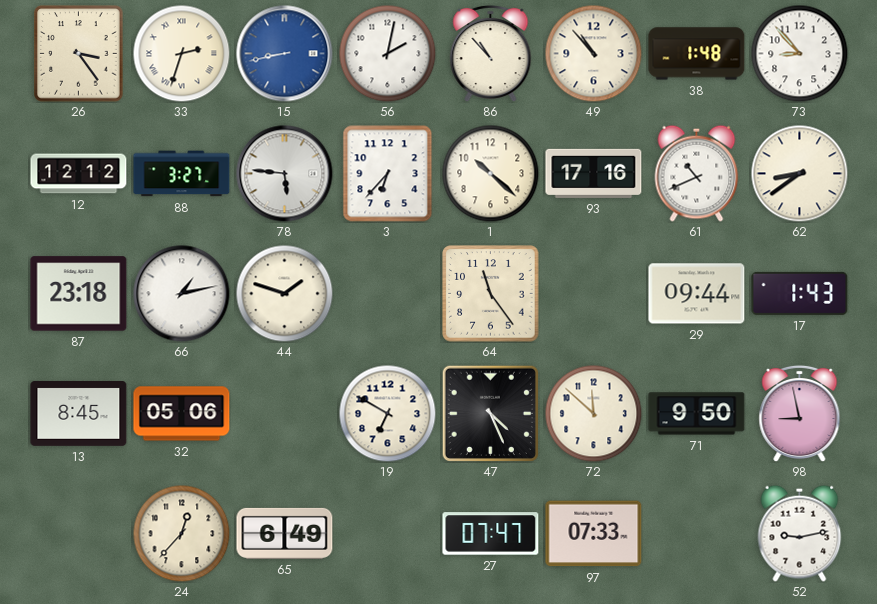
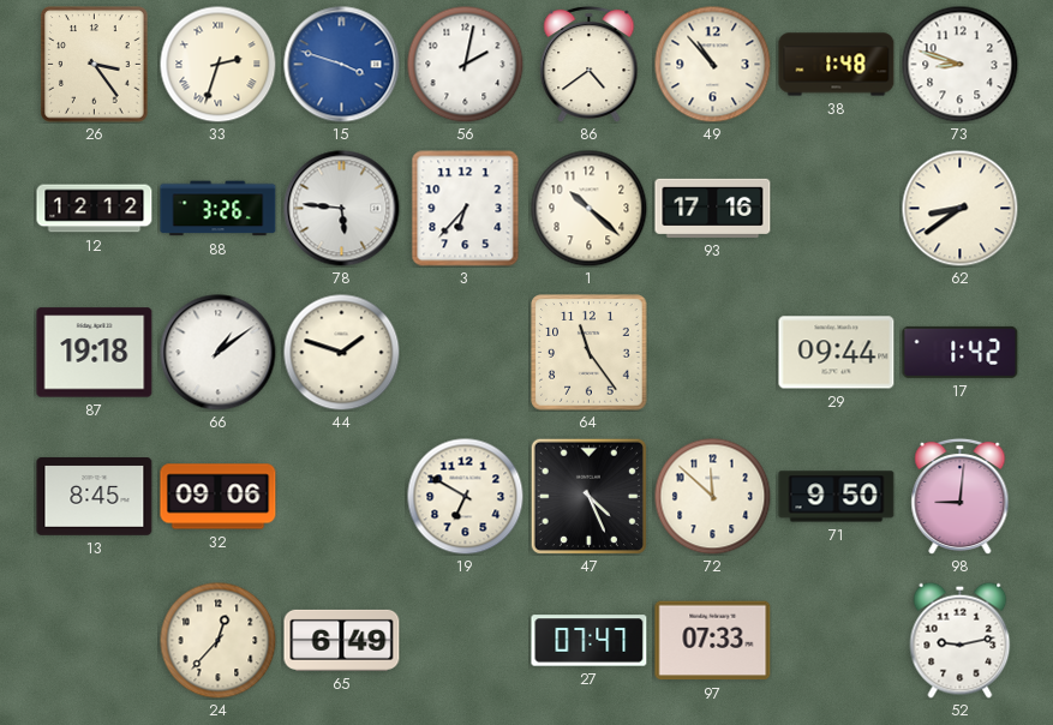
15: 8:43 -> 3:48
86: 10:53 -> 4:39
73: 8:53 -> 8:48
88: 3:27 -> 3:26
61: 10:41 -> none
87: 23:18 -> 19:18
66: 1:13 -> 1:09
17: 1:43 -> 1:42
32: 05:06 -> 09:06
98: 8:58 -> 9:01
